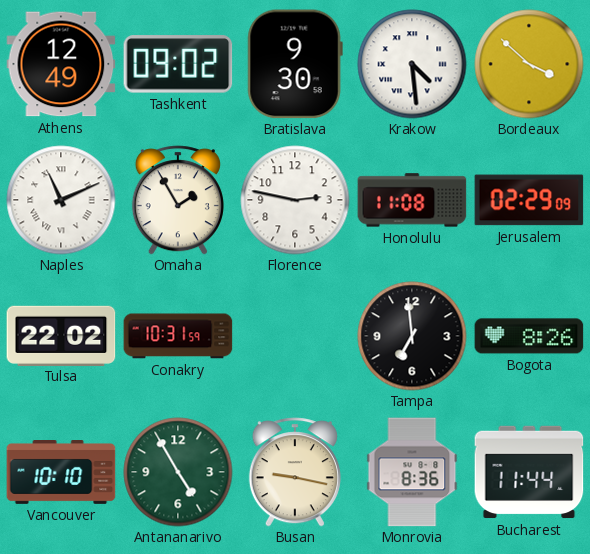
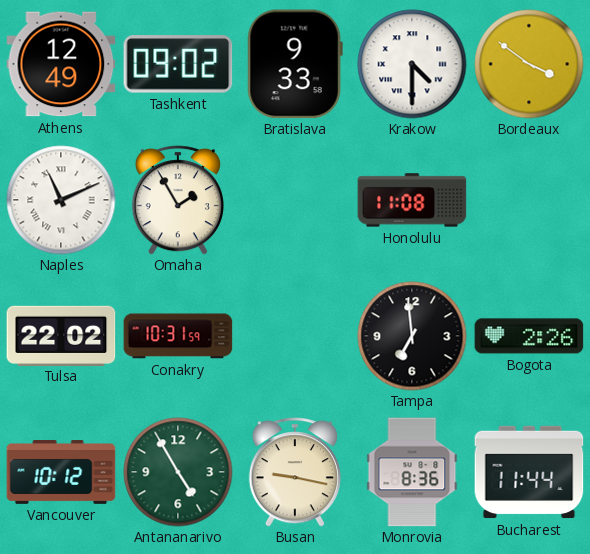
Bratislava: 9:30 -> 9:33
Krakow: 4:29 -> 4:30
Bordeaux: 3:52 -> 3:51
Florence: 2:47 -> none
Jerusalem: 02:29 -> none
Bogota: 8:26 -> 2:26
Vancouver: 10:10 -> 10:12
